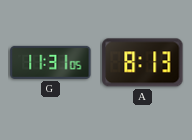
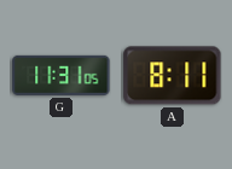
A: 8:13 -> 8:11
